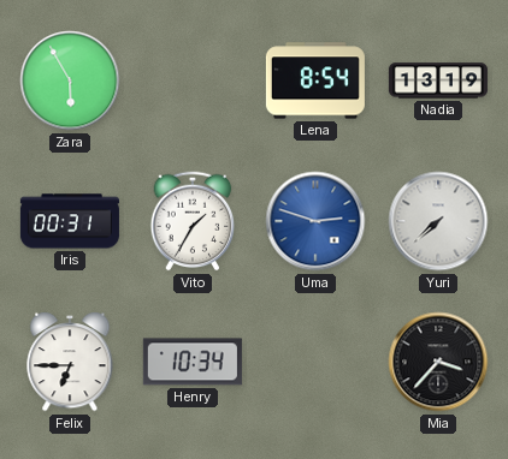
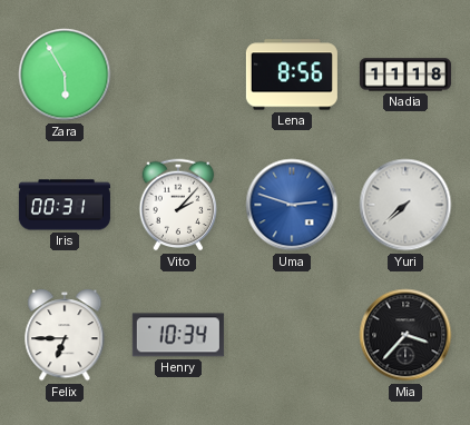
Lena: 8:54 -> 8:56
Nadia: 13:19 -> 11:18
Vito: 1:35 -> 2:07
